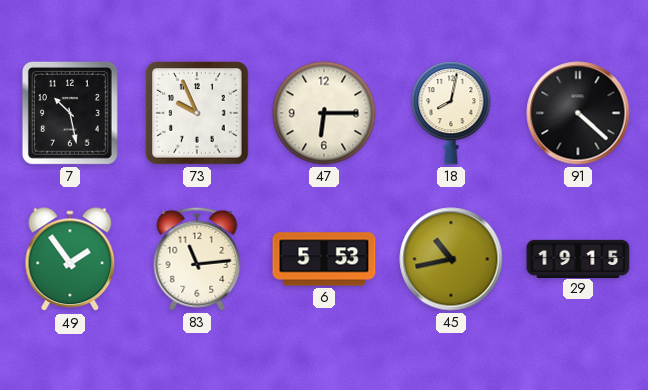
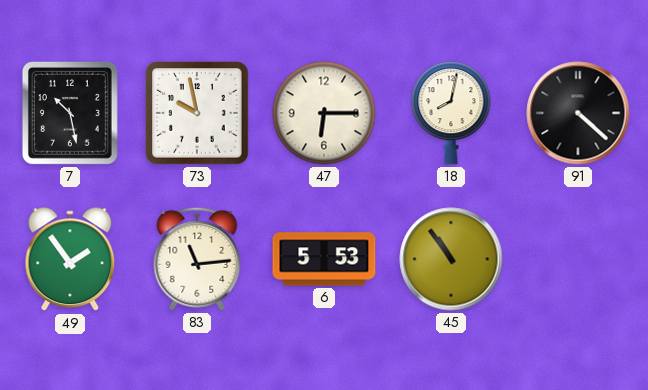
73: 9:56 -> 9:58
45: 10:43 -> 10:54
29: 19:15 -> none
